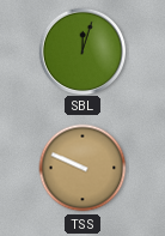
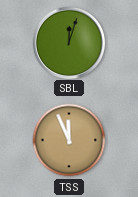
TSS: 9:49 -> 11:56
